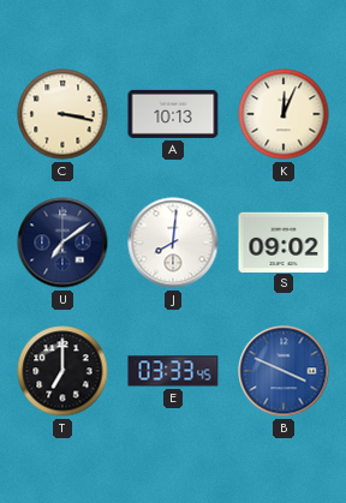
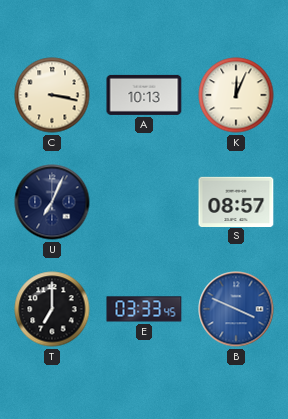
U: 7:09 -> 7:04
J: 8:01 -> none
S: 09:02 -> 08:57
